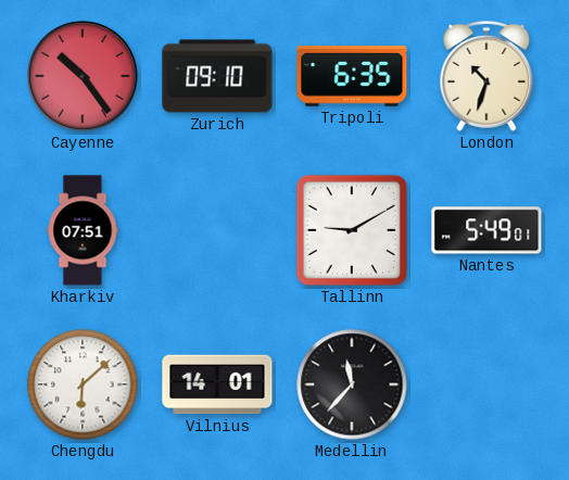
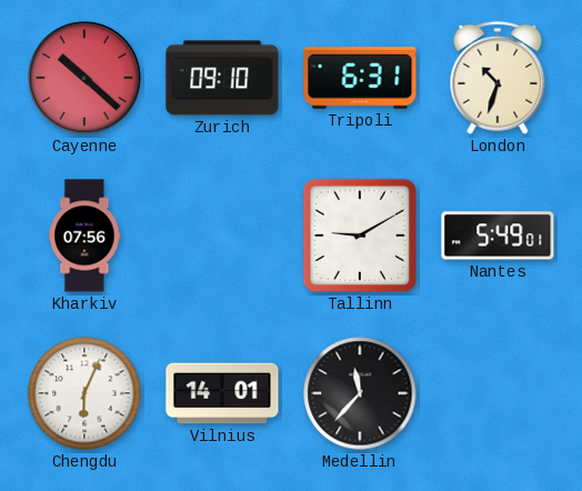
Cayenne: 10:24 -> 10:22
Tripoli: 6:35 -> 6:31
Kharkiv: 07:51 -> 07:56
Chengdu: 6:08 -> 6:04
